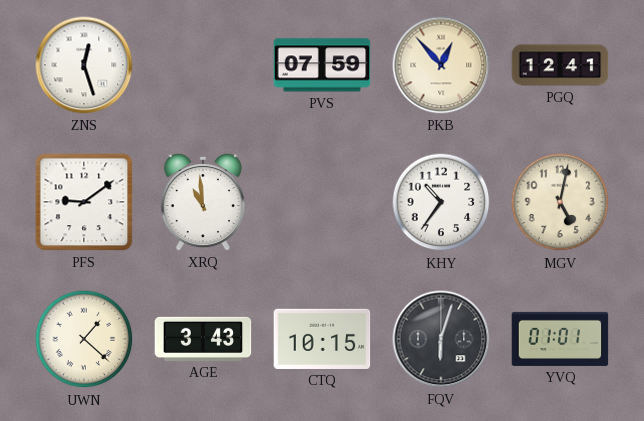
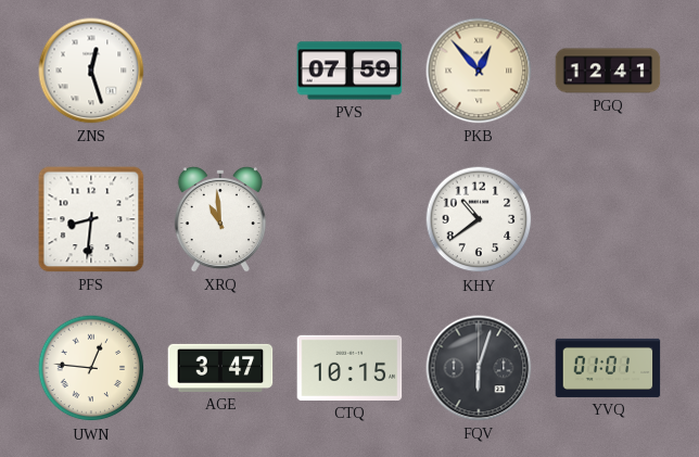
PFS: 9:09 -> 8:31
KHY: 10:36 -> 10:39
MGV: 5:02 -> none
UWN: 1:22 -> 12:46
AGE: 3:43 -> 3:47
